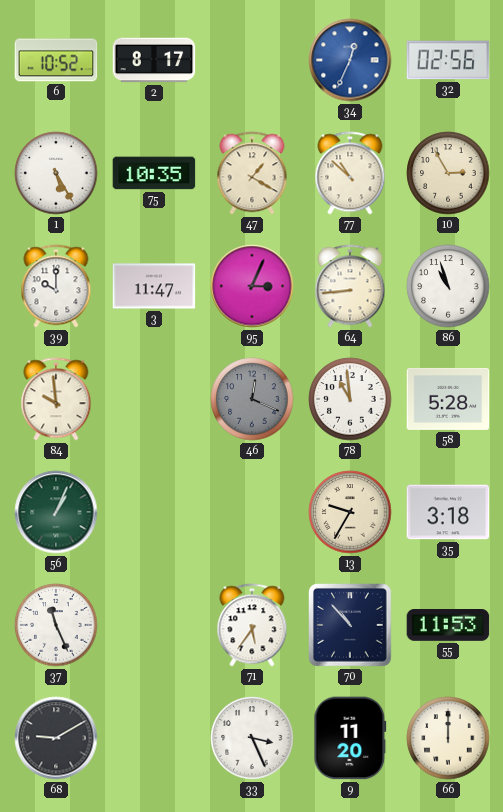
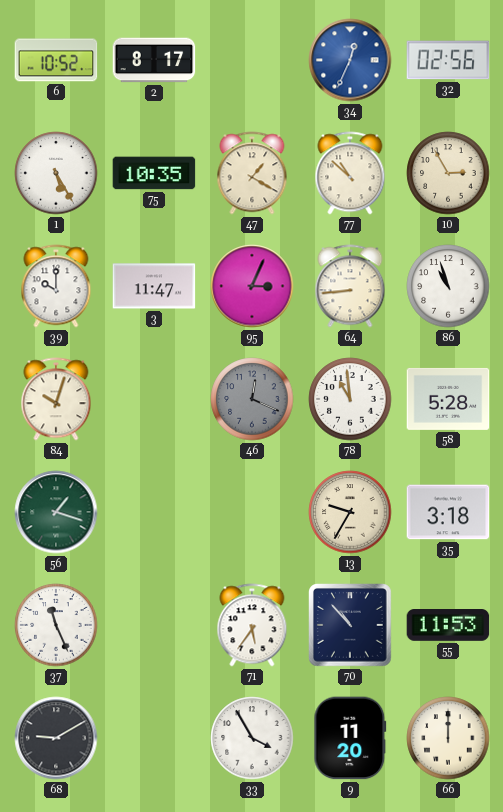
84: 9:59 -> 10:03
56: 1:04 -> 1:18
33: 3:26 -> 3:55
